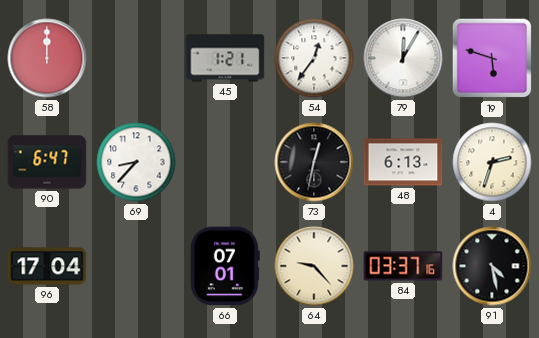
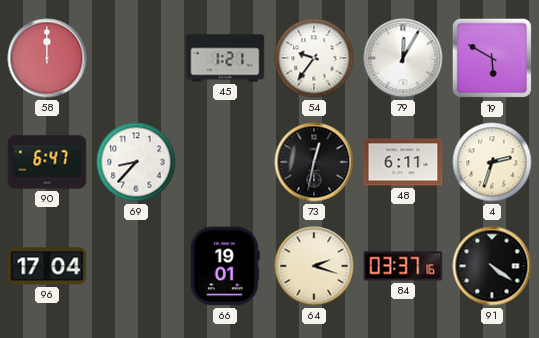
54: 12:36 -> 9:36
19: 5:48 -> 5:50
48: 6:13 -> 6:11
66: 07:01 -> 19:01
64: 9:23 -> 2:18
91: 4:28 -> 4:21
